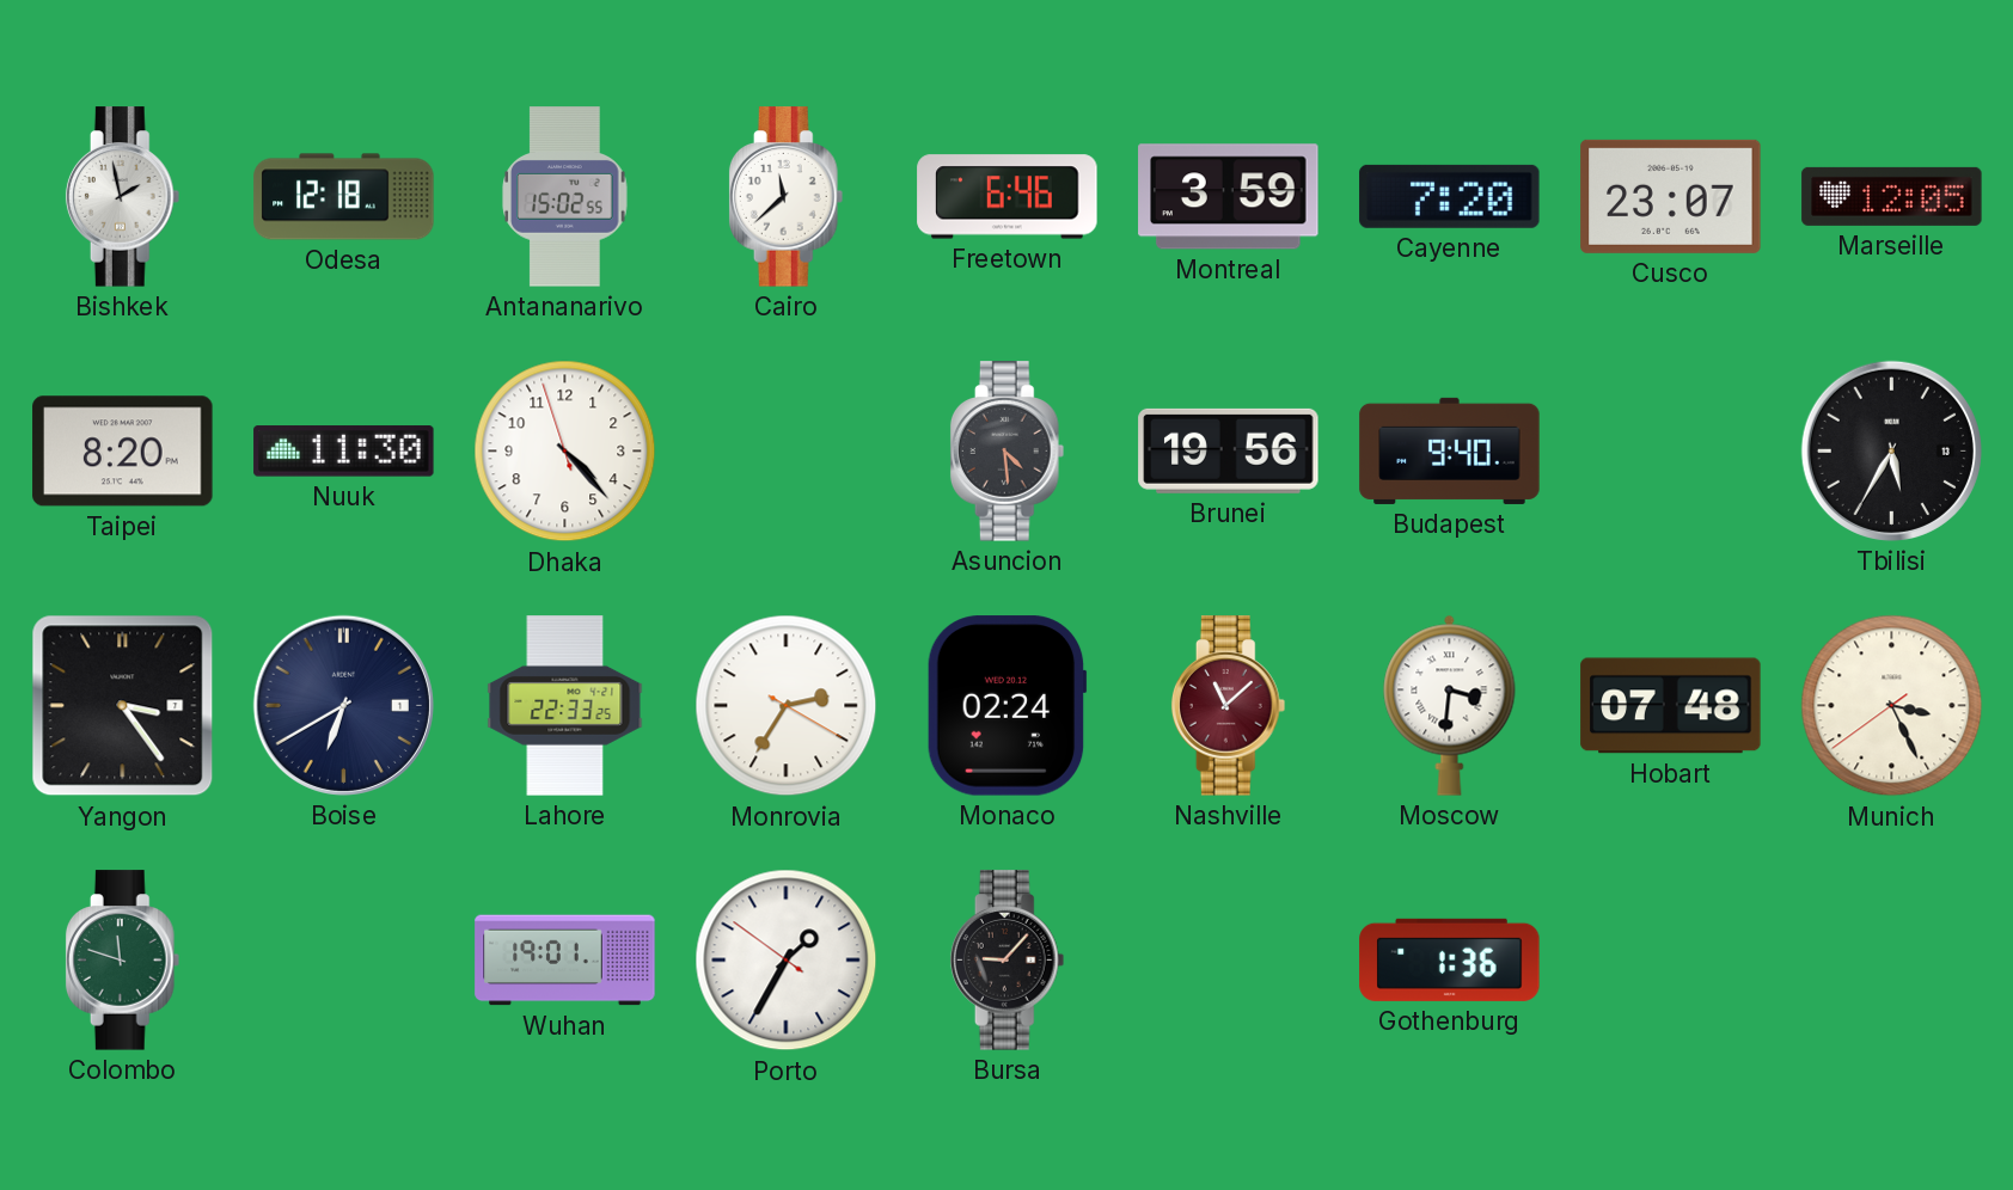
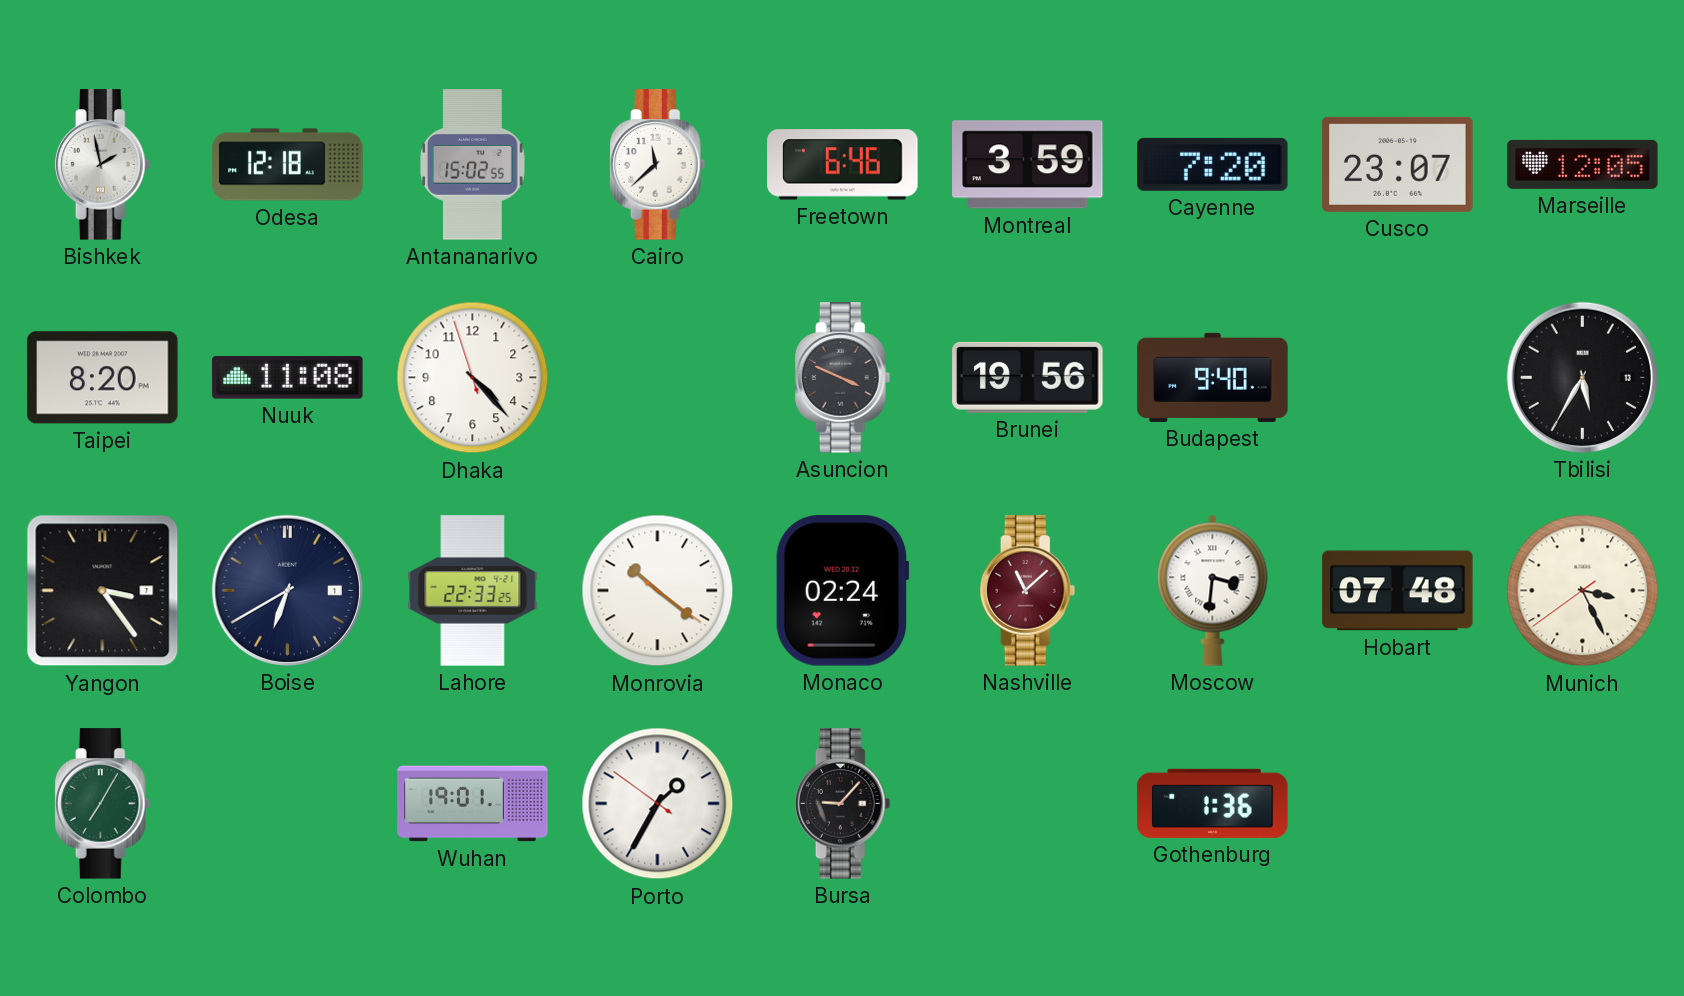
Nuuk: 11:30 -> 11:08
Asuncion: 4:29 -> 3:49
Monrovia: 2:35 -> 10:21
Colombo: 11:48 -> 7:05
